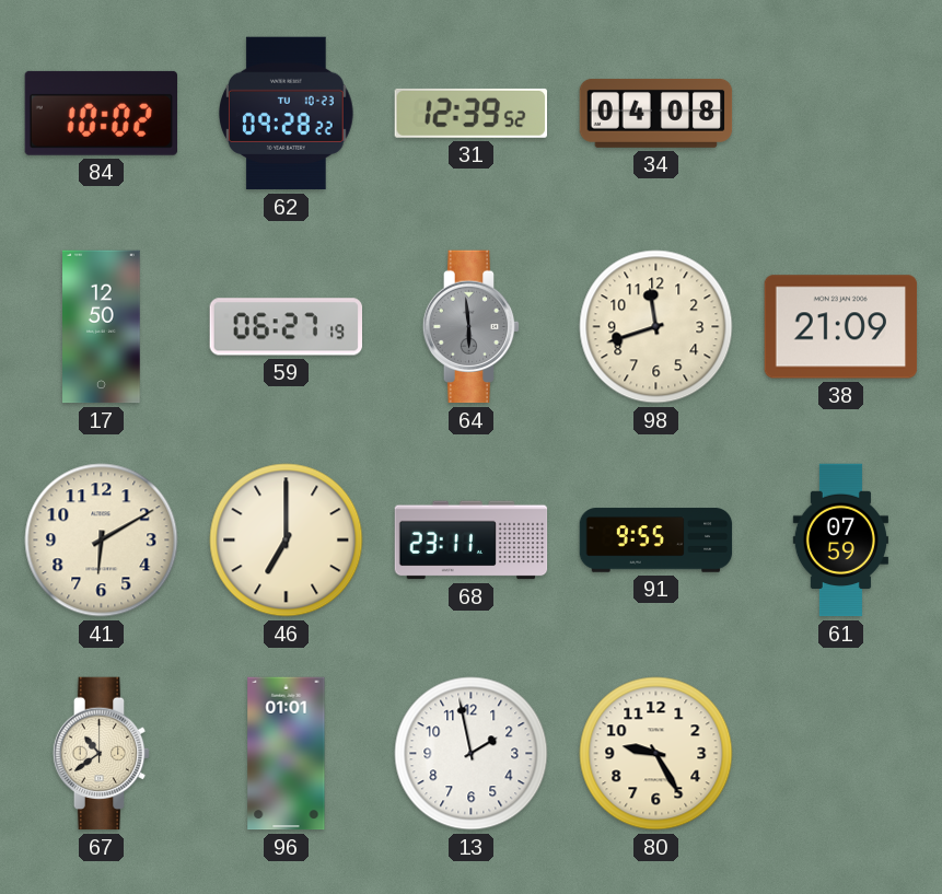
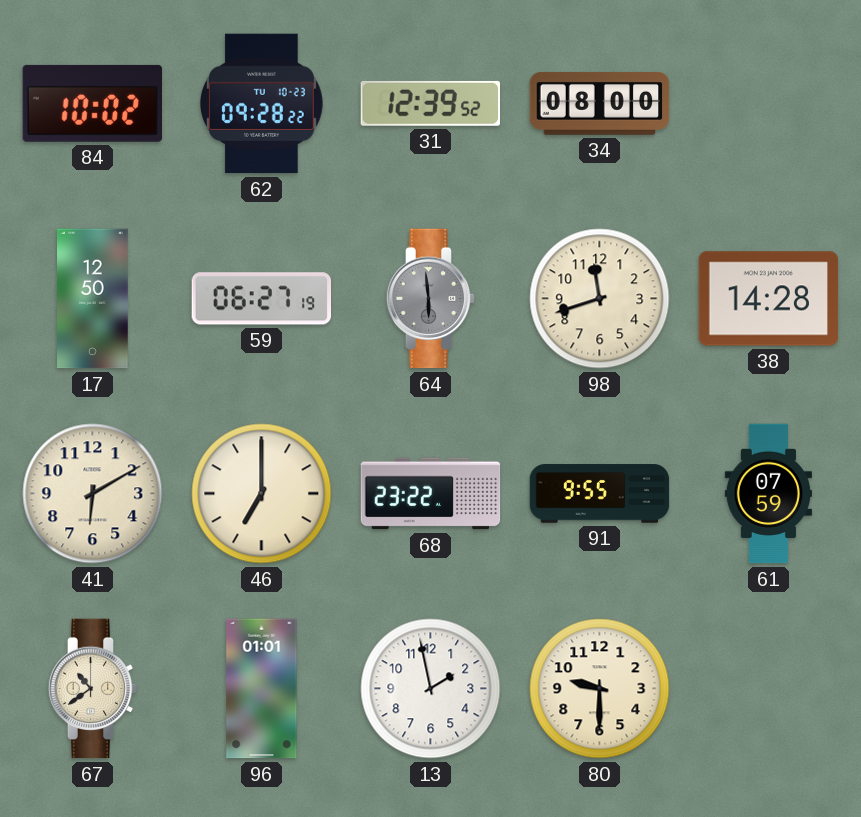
34: 04:08 -> 08:00
38: 21:09 -> 14:28
68: 23:11 -> 23:22
80: 9:25 -> 9:30
